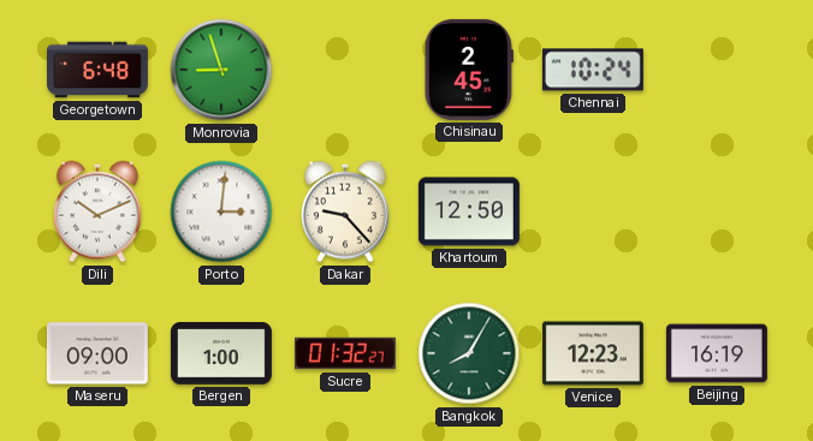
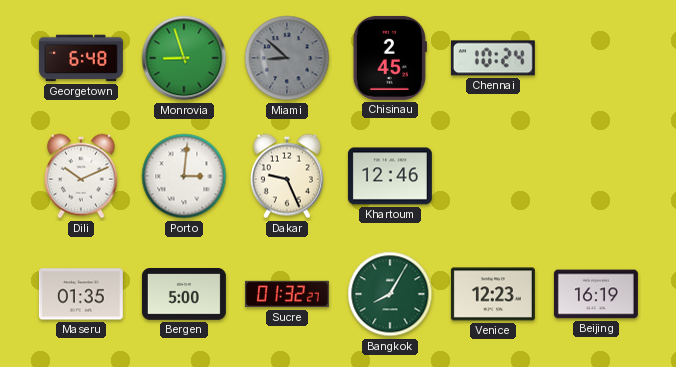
Miami: none -> 8:52
Dakar: 9:23 -> 9:26
Khartoum: 12:50 -> 12:46
Maseru: 09:00 -> 01:35
Bergen: 1:00 -> 5:00
